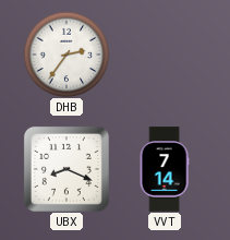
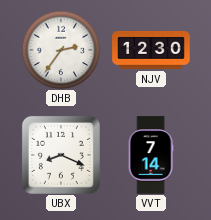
NJV: none -> 12:30
